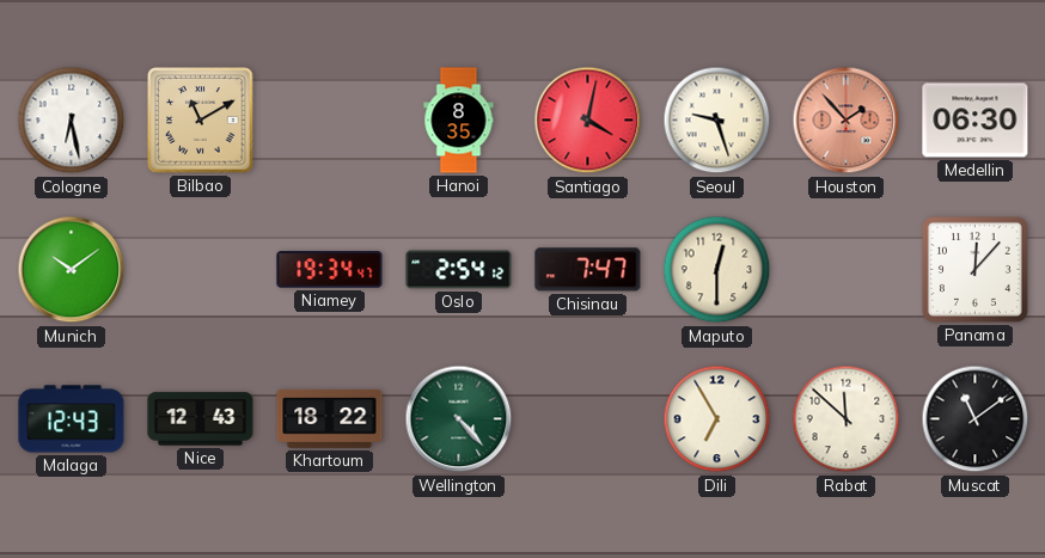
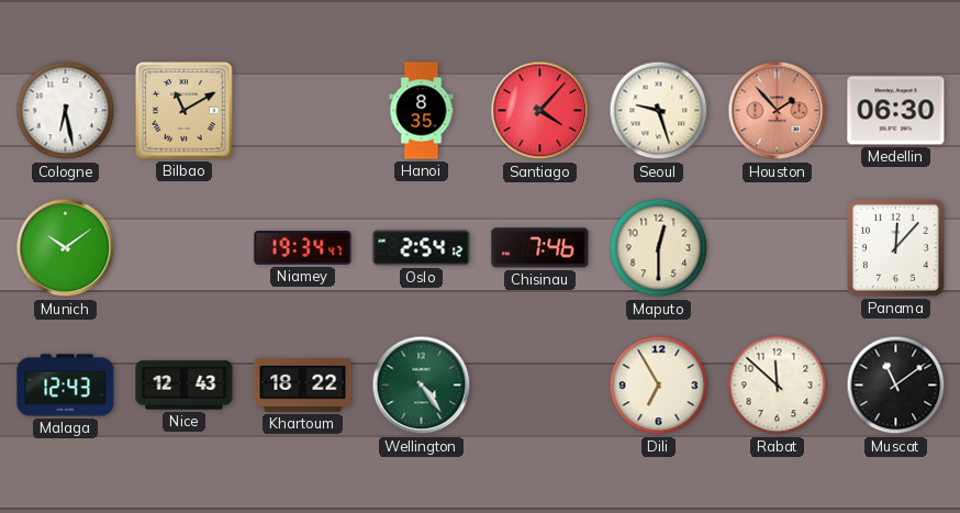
Santiago: 4:02 -> 4:07
Chisinau: 7:47 -> 7:46
Wellington: 4:23 -> 4:24
